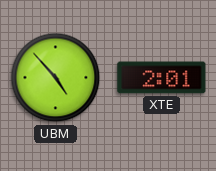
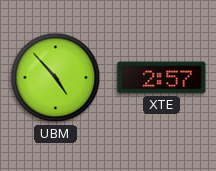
XTE: 2:01 -> 2:57
